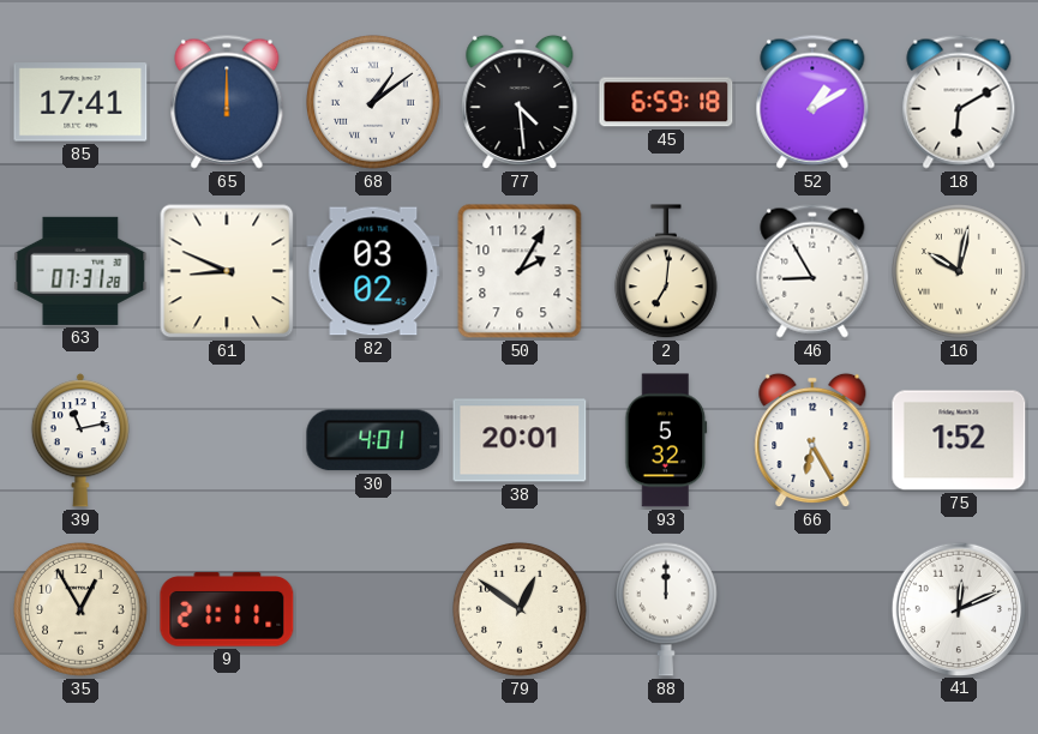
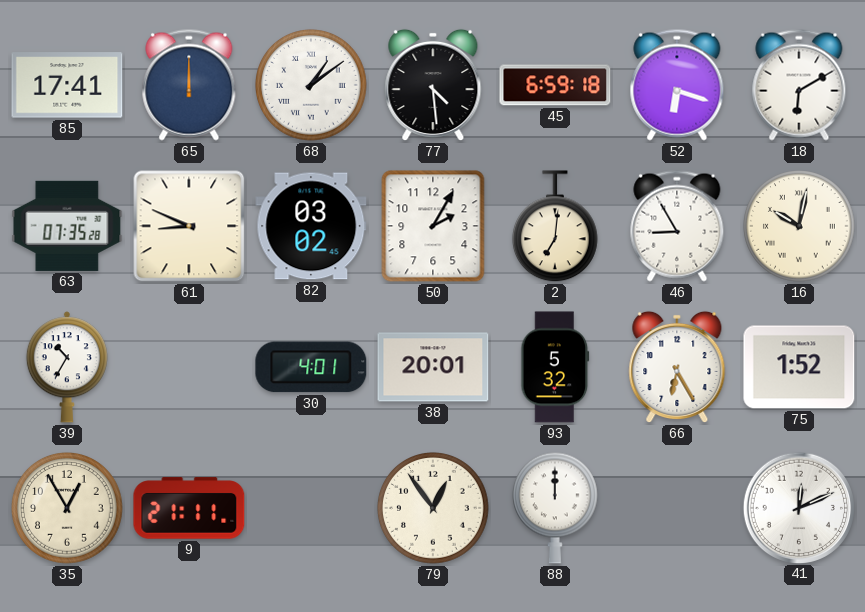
52: 1:10 -> 6:18
63: 07:31 -> 07:35
39: 11:13 -> 10:35
79: 12:51 -> 12:54
